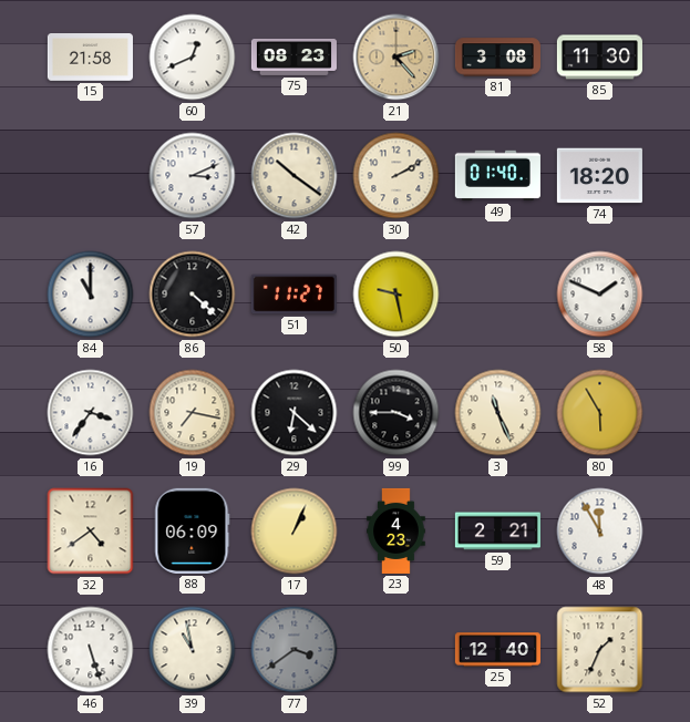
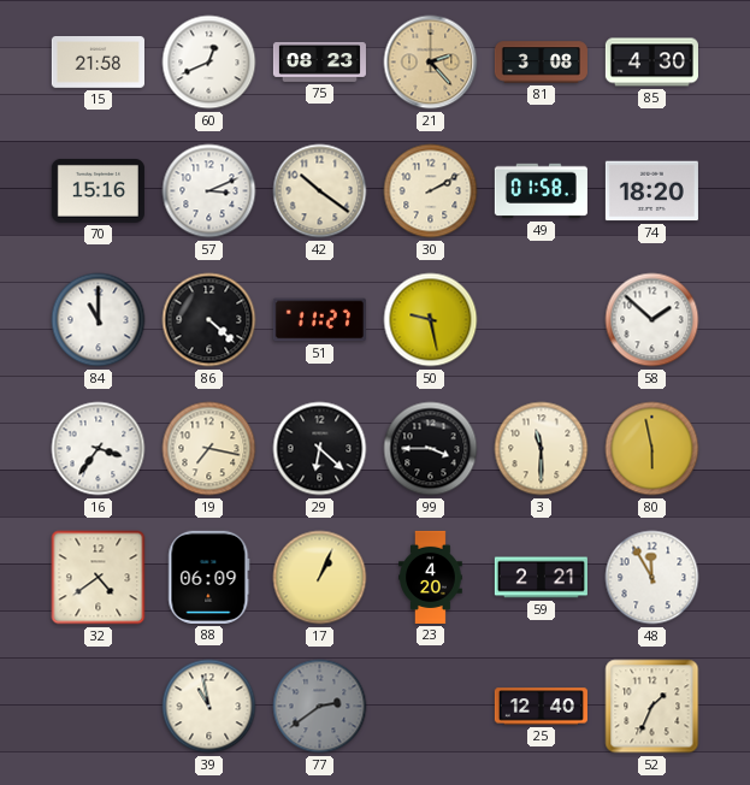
85: 11:30 -> 4:30
70: none -> 15:16
49: 01:40 -> 01:58
58: 1:49 -> 1:52
3: 11:26 -> 11:30
80: 5:55 -> 5:58
23: 4:23 -> 4:20
46: 5:27 -> none
77: 3:39 -> 2:39
